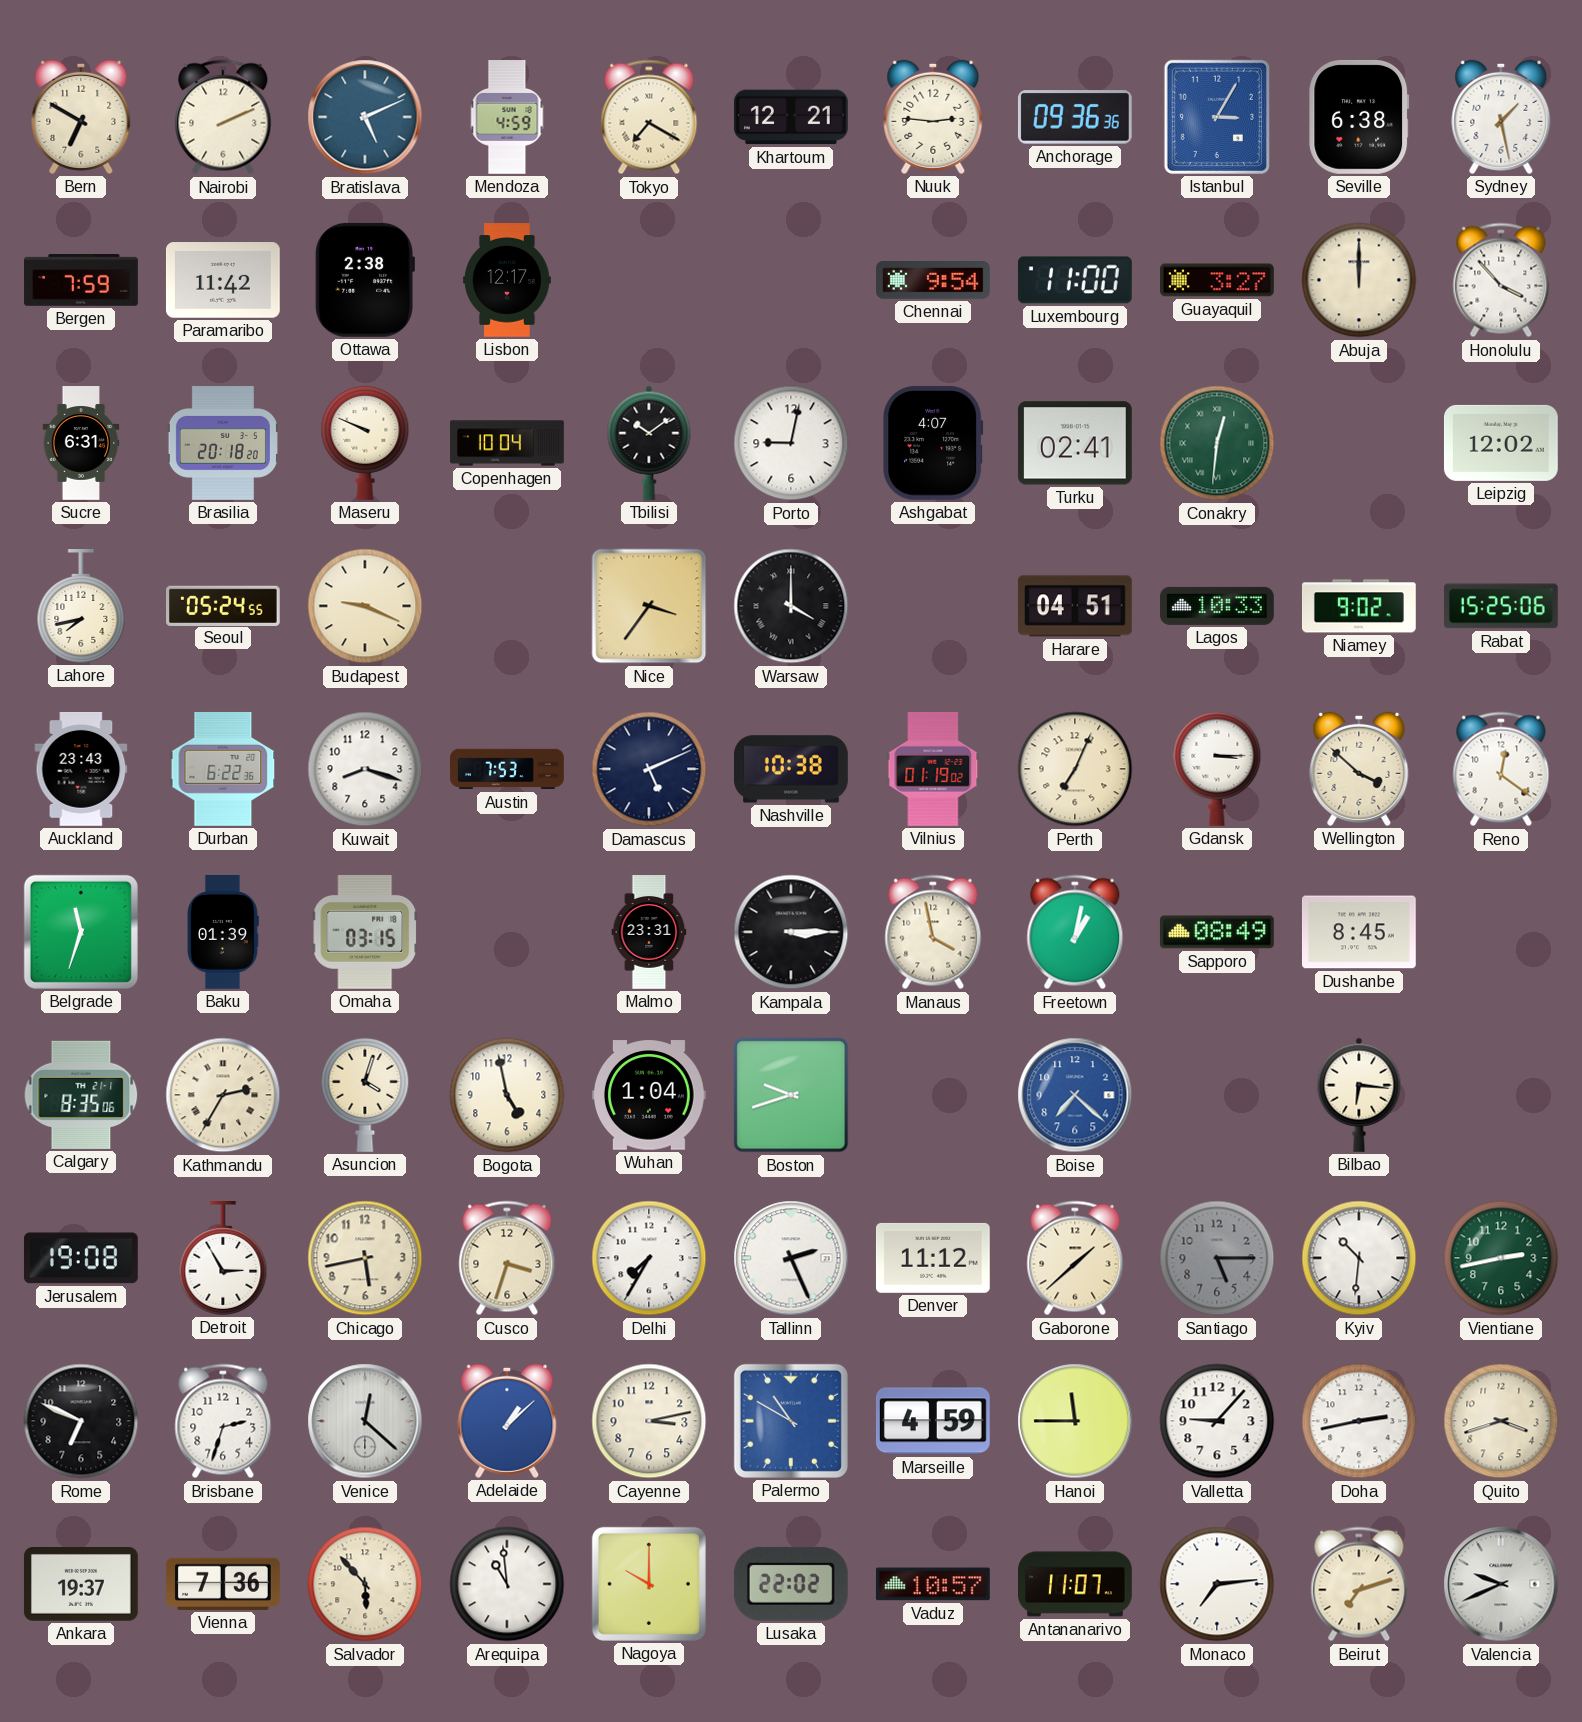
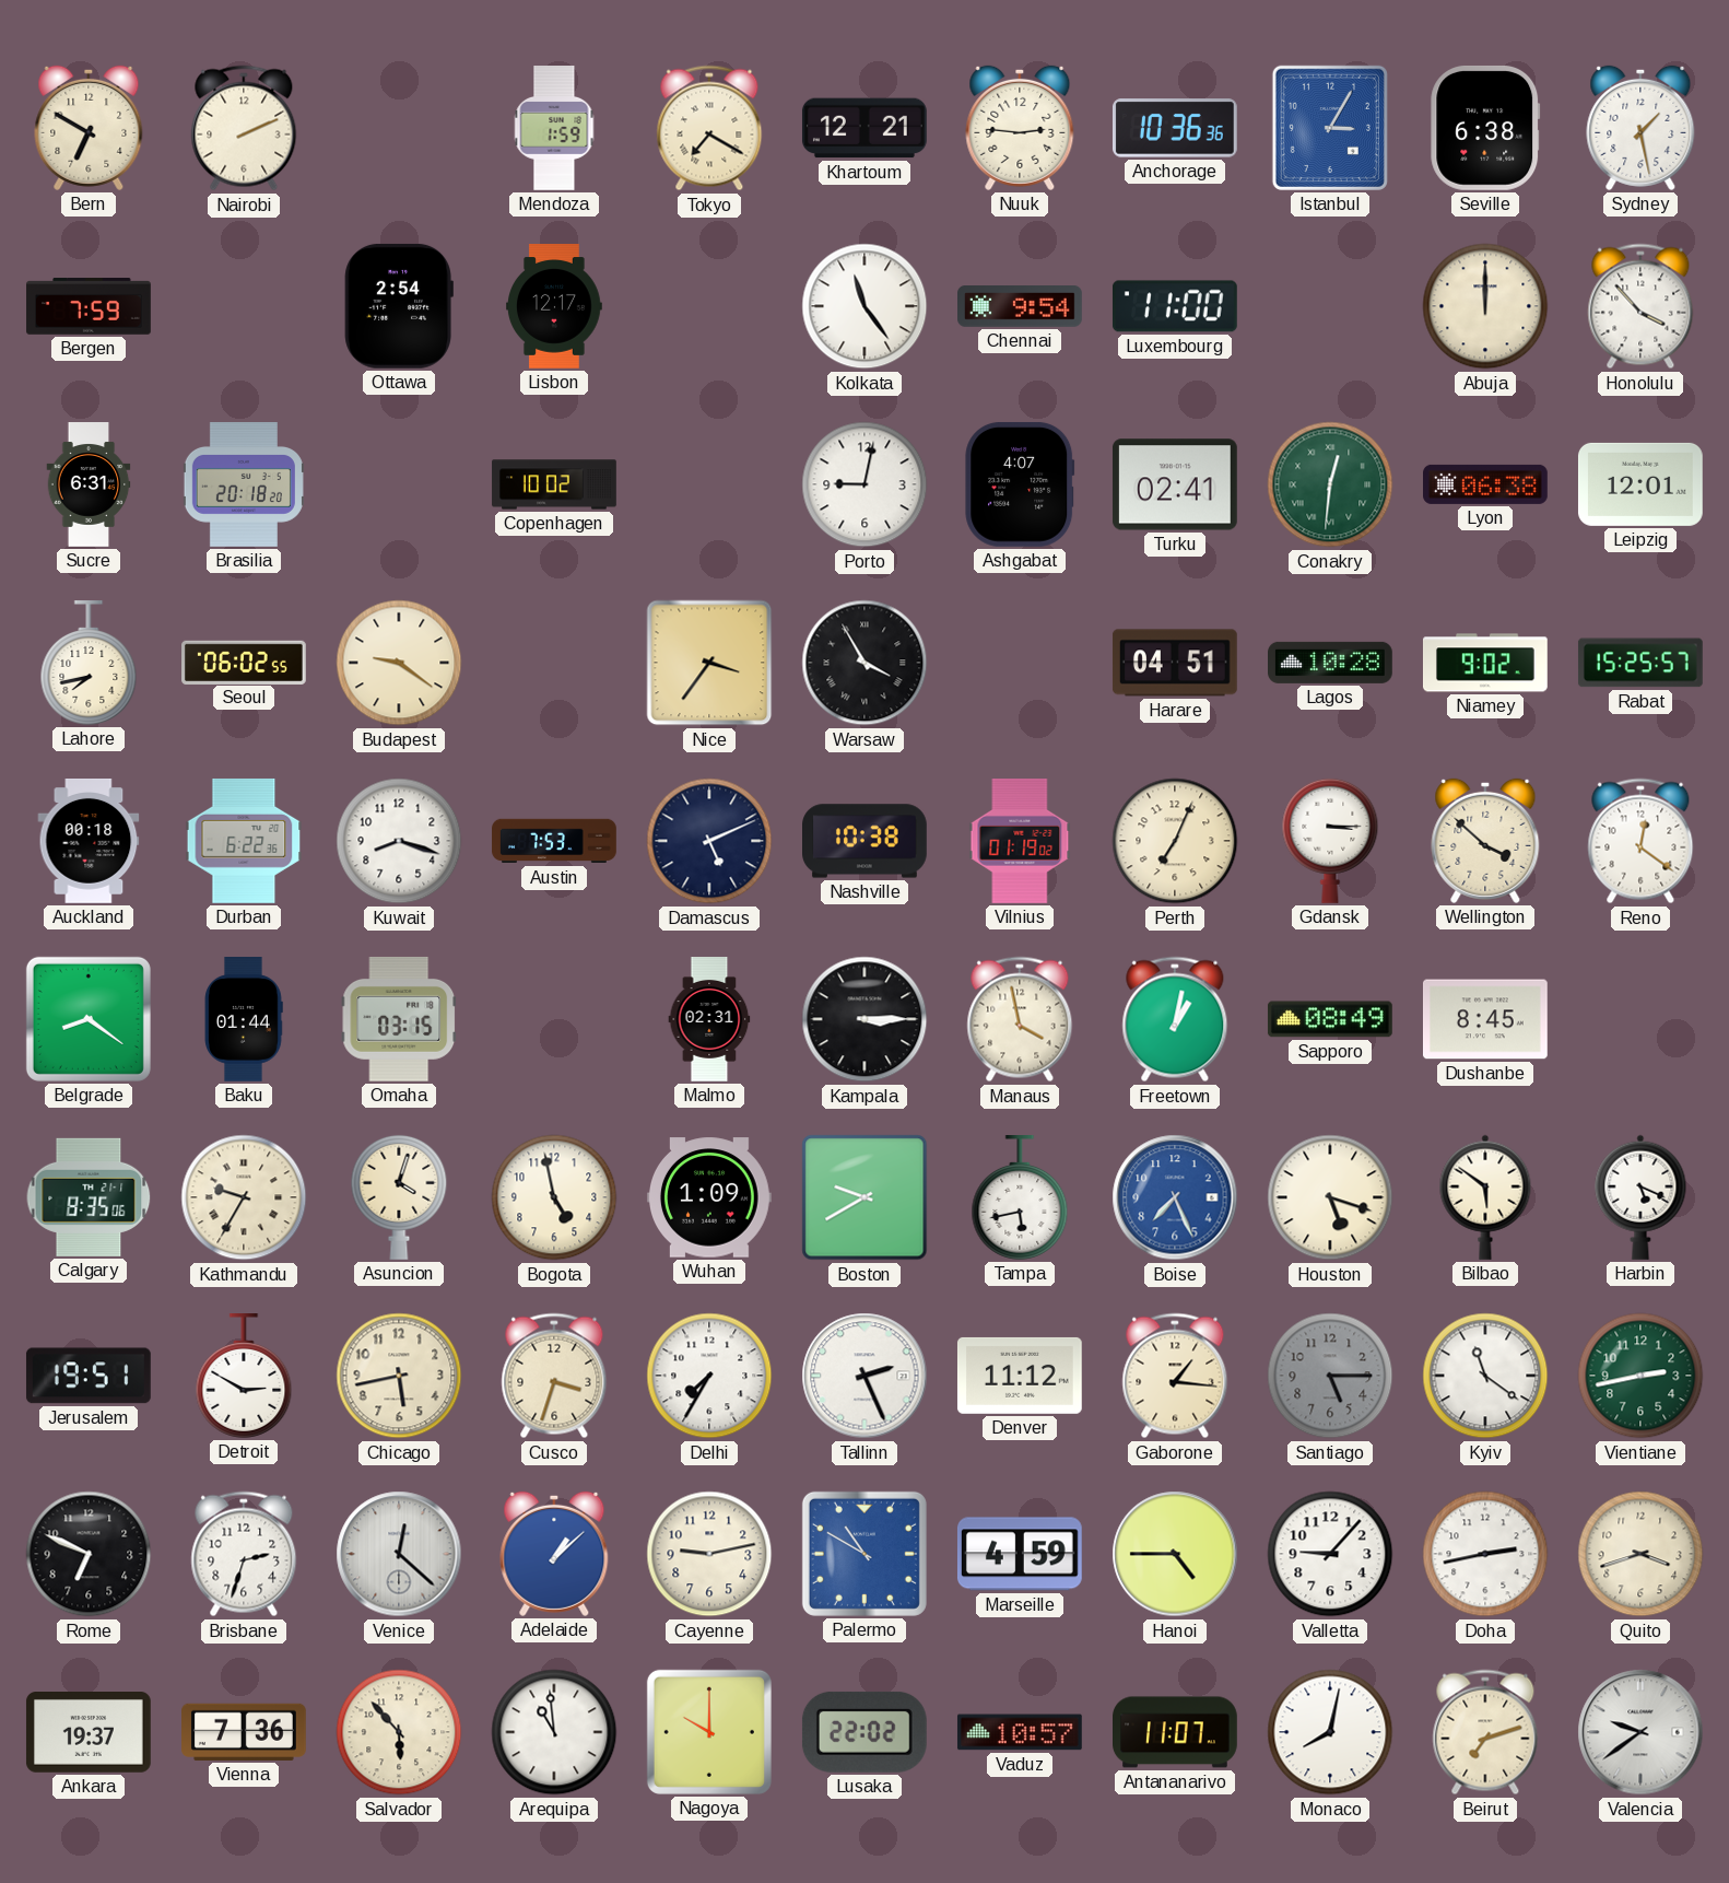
Bratislava: 5:11 -> none
Mendoza: 4:59 -> 1:59
Anchorage: 09:36 -> 10:36
Paramaribo: 11:42 -> none
Ottawa: 2:38 -> 2:54
Kolkata: none -> 11:24
Guayaquil: 3:27 -> none
Maseru: 9:49 -> none
Copenhagen: 10:04 -> 10:02
Tbilisi: 10:09 -> none
Lyon: none -> 06:38
Leipzig: 12:02 -> 12:01
Seoul: 05:24 -> 06:02
Budapest: 9:19 -> 9:21
Warsaw: 4:00 -> 3:55
Lagos: 10:33 -> 10:28
Rabat: 15:25:06 -> 15:25:57
Auckland: 23:43 -> 00:18
Belgrade: 11:33 -> 8:21
Baku: 01:39 -> 01:44
Malmo: 23:31 -> 02:31
Kathmandu: 2:35 -> 9:35
Wuhan: 1:04 -> 1:09
Boston: 9:42 -> 9:40
Tampa: none -> 5:43
Boise: 7:22 -> 7:26
Houston: none -> 5:18
Bilbao: 6:16 -> 5:51
Harbin: none -> 5:19
Jerusalem: 19:08 -> 19:51
Detroit: 2:55 -> 2:50
Gaborone: 1:38 -> 1:16
Kyiv: 10:31 -> 11:21
Cayenne: 3:13 -> 9:13
Hanoi: 11:45 -> 4:45
Monaco: 7:14 -> 8:02
Valencia: 9:41 -> 9:39
